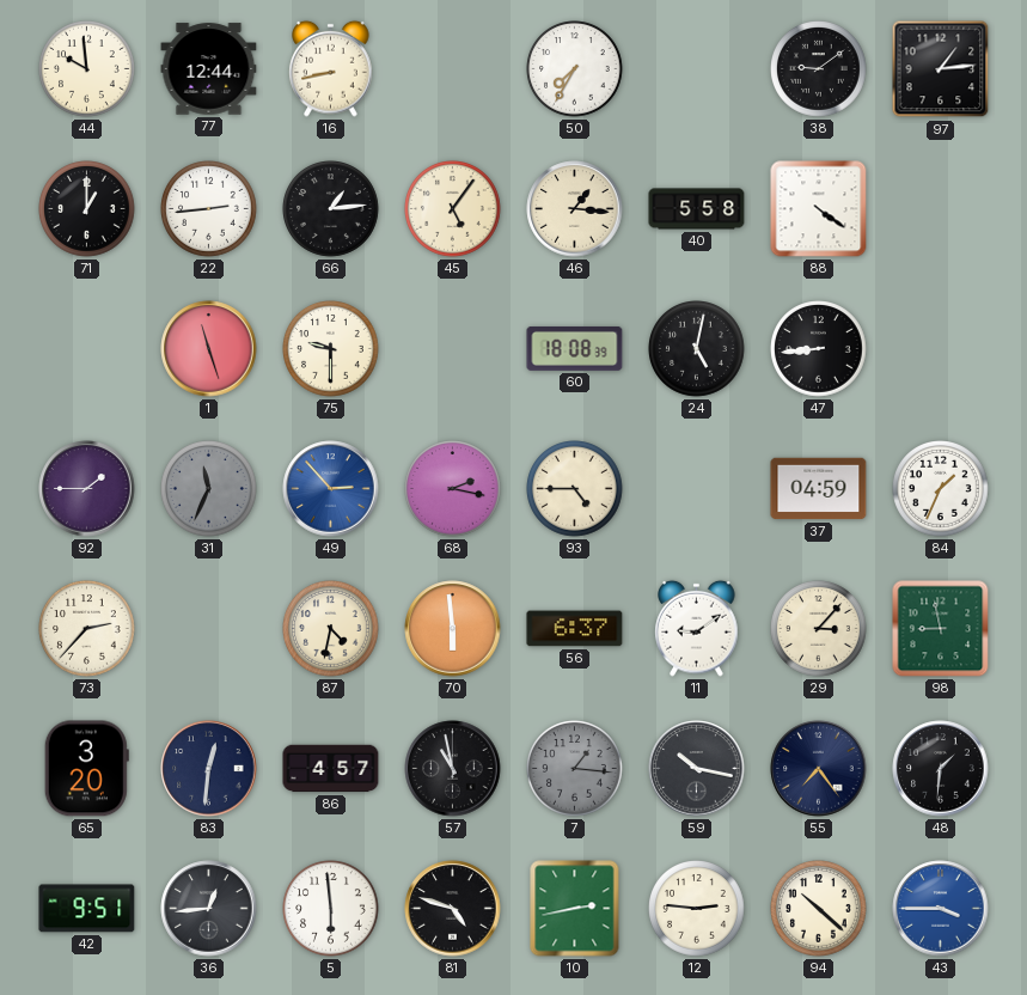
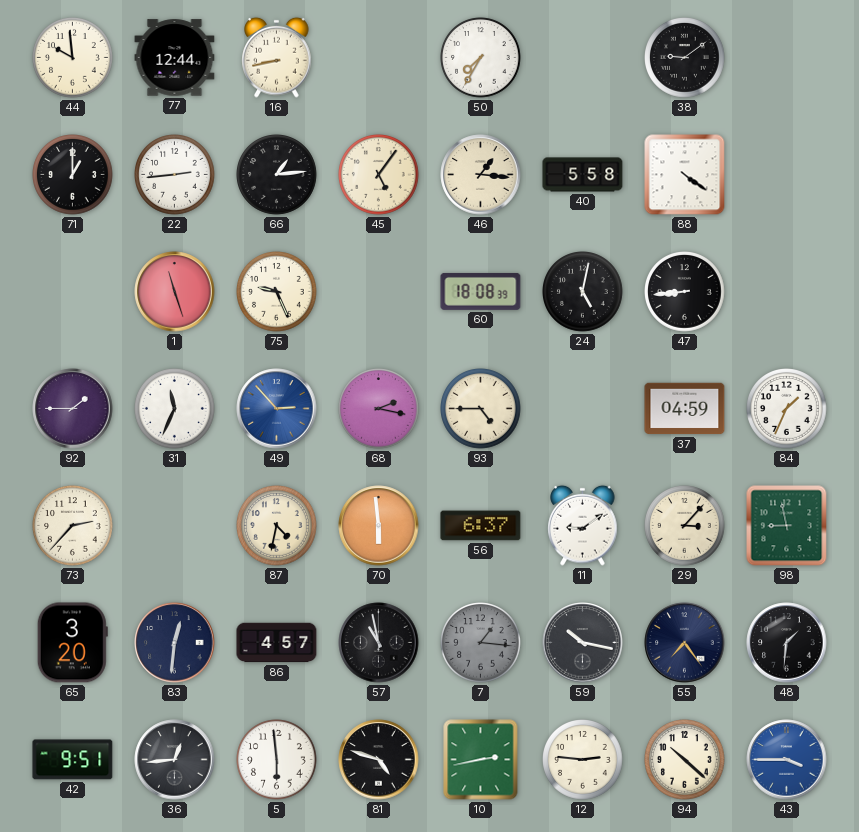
97: 1:14 -> none
75: 9:30 -> 9:26
31 dial: grey -> white
